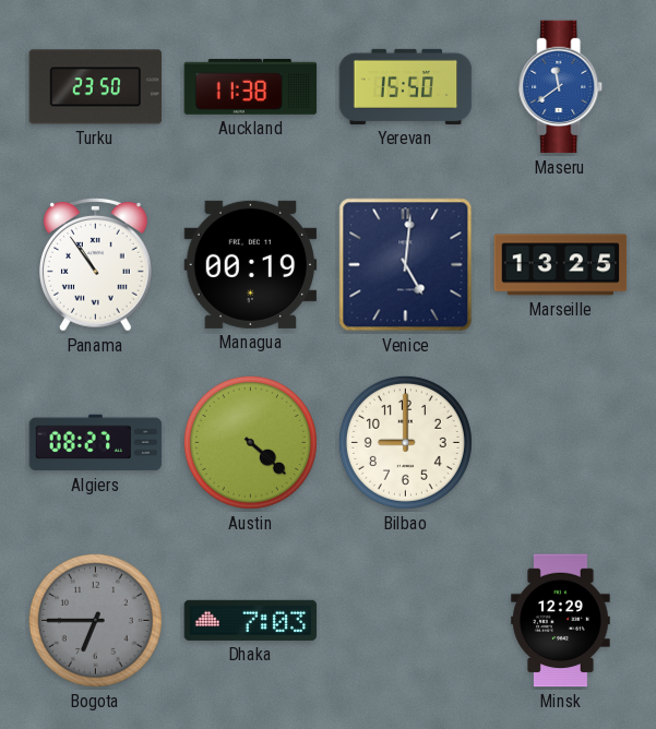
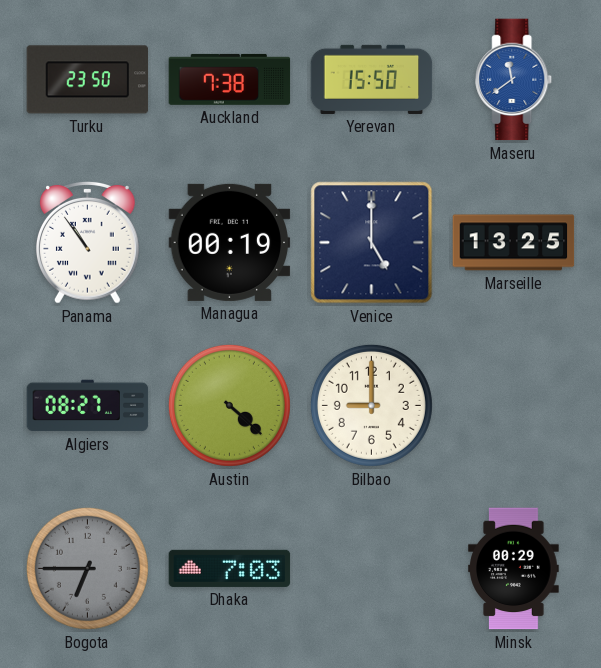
Auckland: 11:38 -> 7:38
Venice: 5:01 -> 5:00
Minsk: 12:29 -> 00:29
